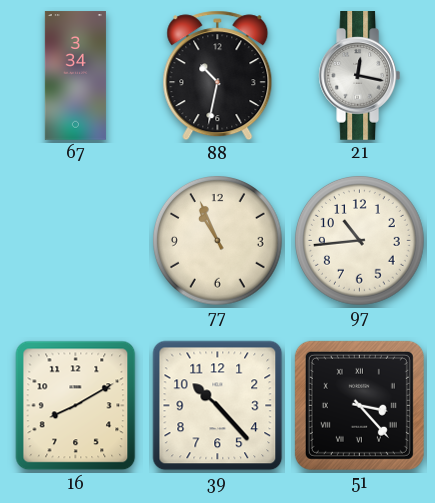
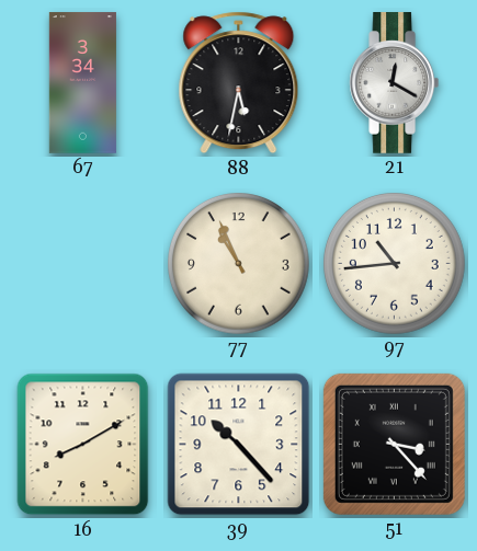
88: 10:32 -> 5:32
21: 12:17 -> 12:20
